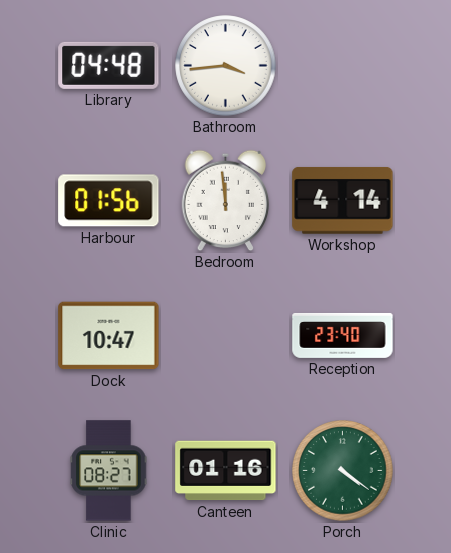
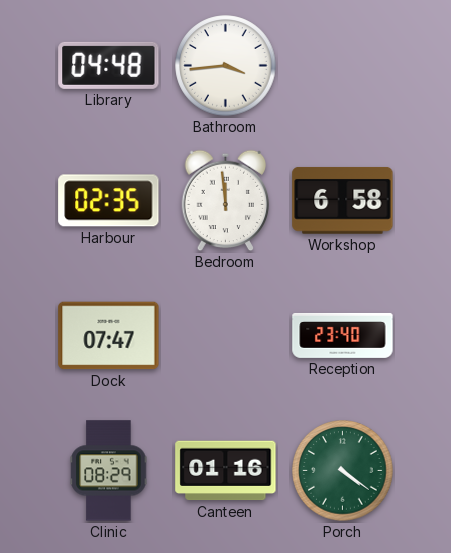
Harbour: 01:56 -> 02:35
Workshop: 4:14 -> 6:58
Dock: 10:47 -> 07:47
Clinic: 08:27 -> 08:29
